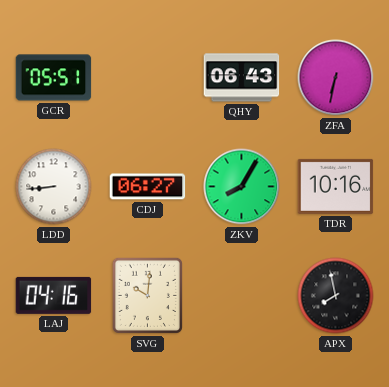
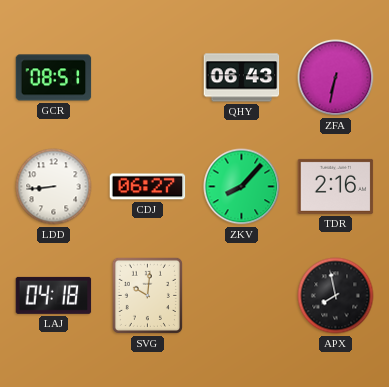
GCR: 05:51 -> 08:51
ZKV: 8:05 -> 8:07
TDR: 10:16 -> 2:16
LAJ: 04:16 -> 04:18
